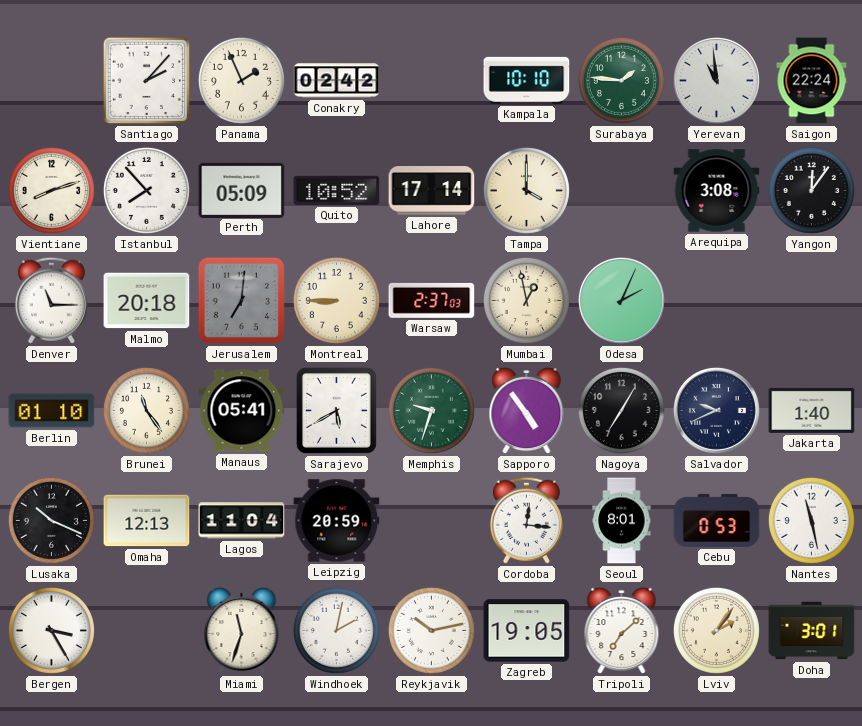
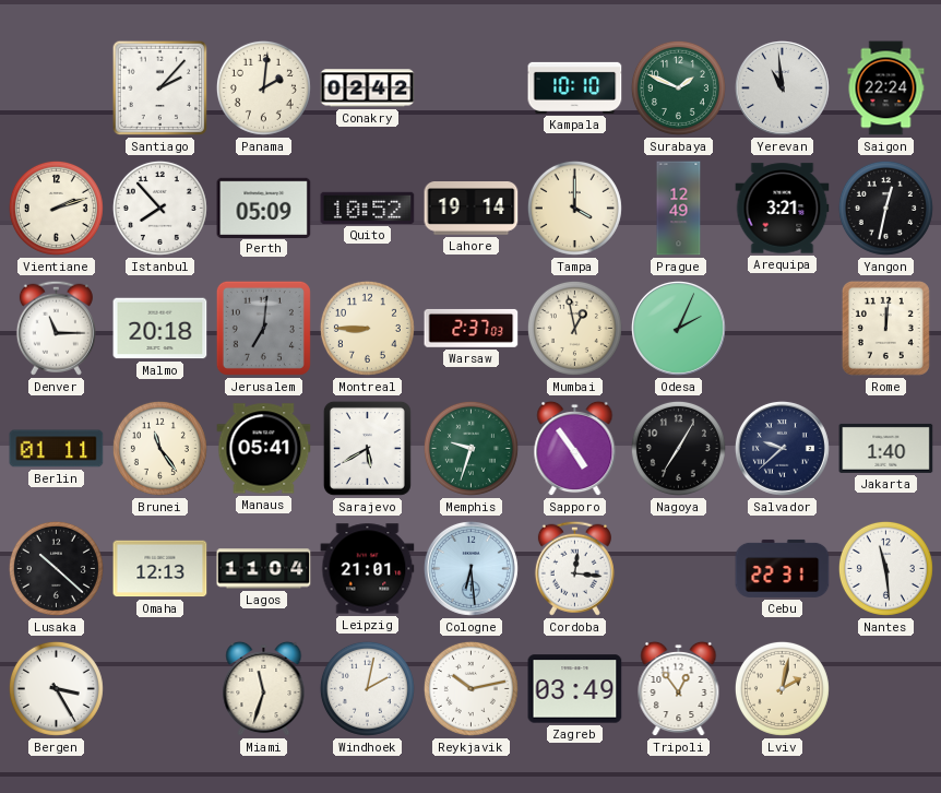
Panama: 1:56 -> 2:01
Surabaya: 1:46 -> 1:49
Vientiane: 8:12 -> 2:12
Lahore: 17:14 -> 19:14
Prague: none -> 12:49
Arequipa: 3:08 -> 3:21
Yangon: 12:06 -> 12:32
Rome: none -> 12:01
Berlin: 01:10 -> 01:11
Salvador: 9:41 -> 9:38
Lusaka: 10:19 -> 10:22
Leipzig: 20:59 -> 21:01
Cologne: none -> 6:29
Seoul: 8:01 -> none
Cebu: 0:53 -> 22:31
Nantes: 11:28 -> 11:29
Zagreb: 19:05 -> 03:49
Tripoli: 7:08 -> 12:54
Lviv: 2:06 -> 2:02
Doha: 3:01 -> none
